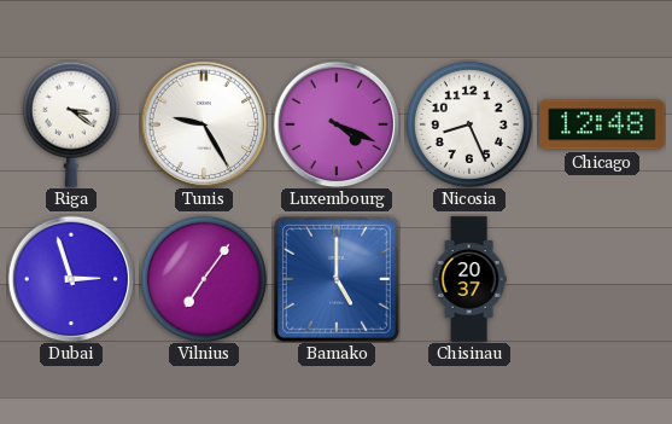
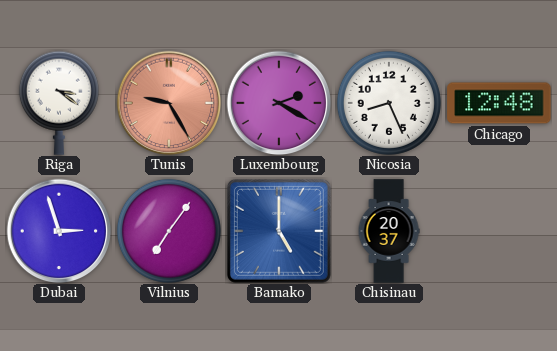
Tunis dial: white -> salmon
Luxembourg: 4:19 -> 2:20
